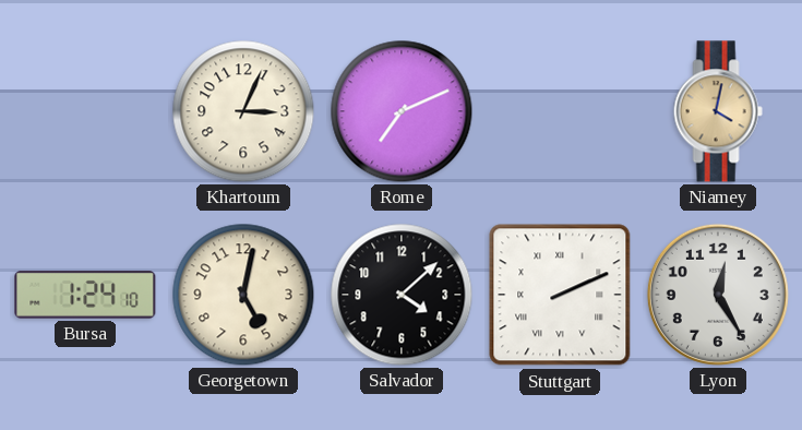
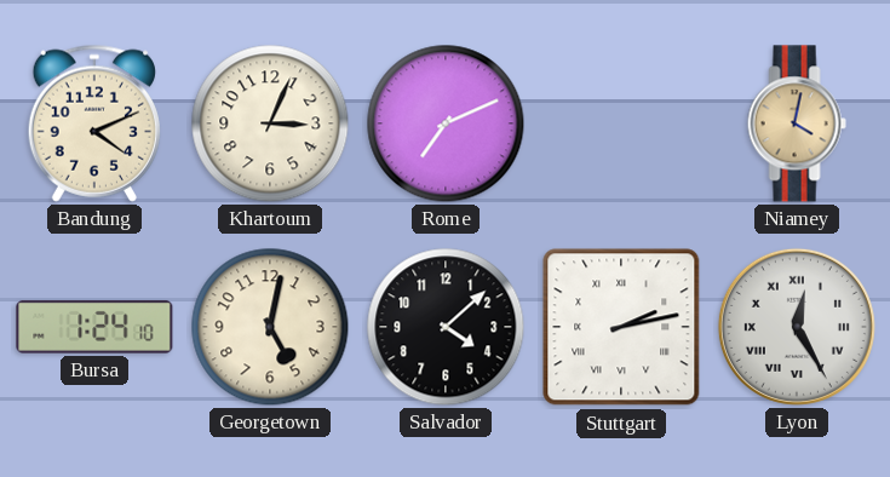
Bandung: none -> 4:11
Stuttgart: 2:11 -> 2:13
Lyon numerals: Arabic -> Roman
